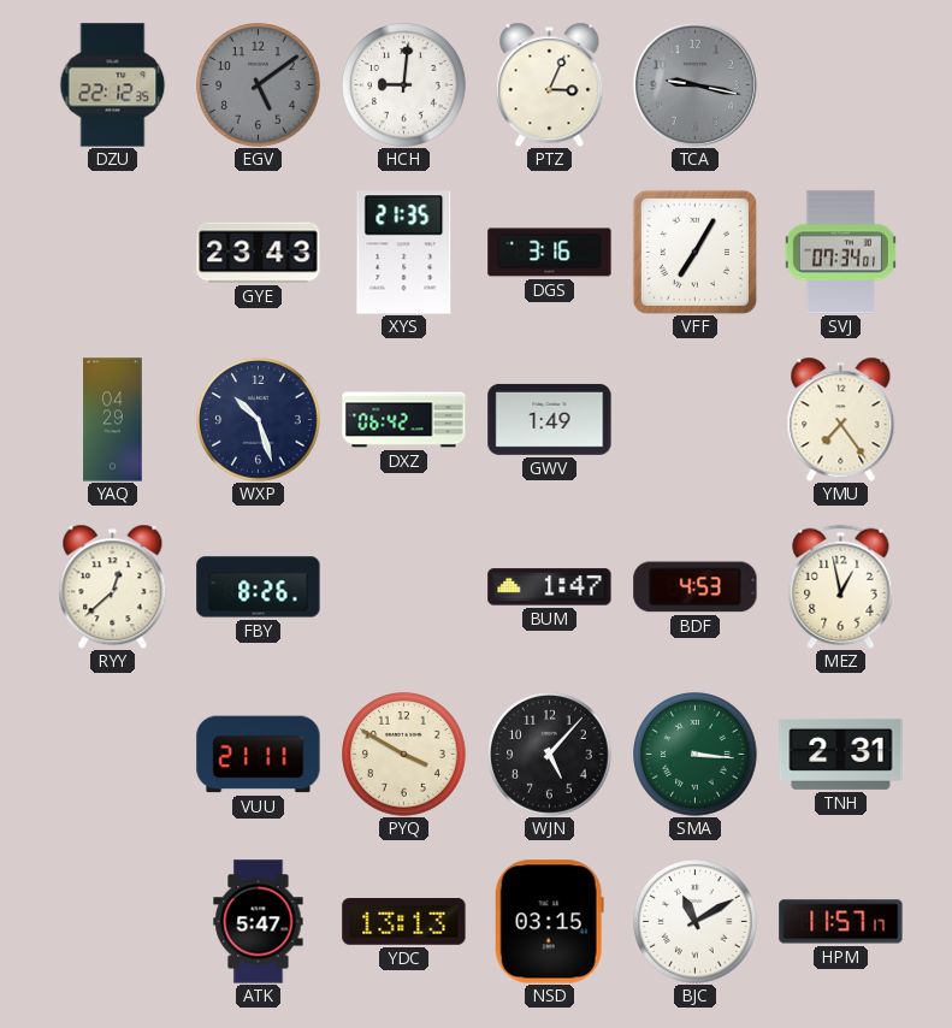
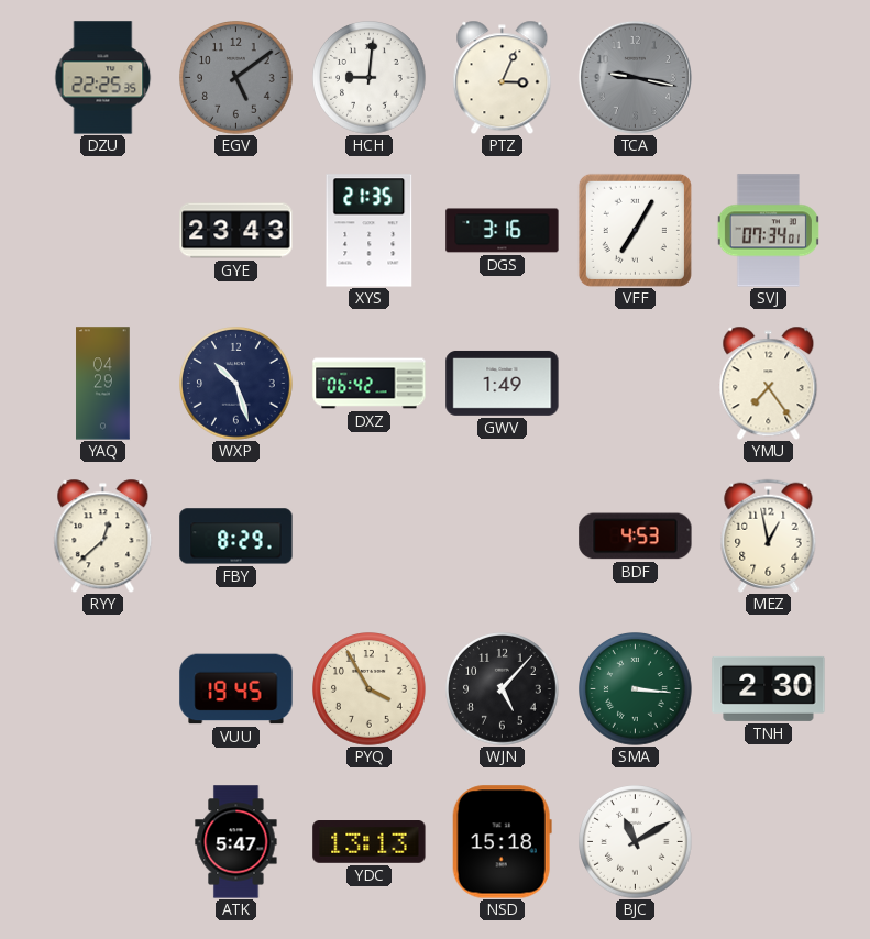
DZU: 22:12 -> 22:25
FBY: 8:26 -> 8:29
BUM: 1:47 -> none
VUU: 21:11 -> 19:45
PYQ: 3:50 -> 3:55
TNH: 2:31 -> 2:30
NSD: 03:15 -> 15:18
HPM: 11:57 -> none
